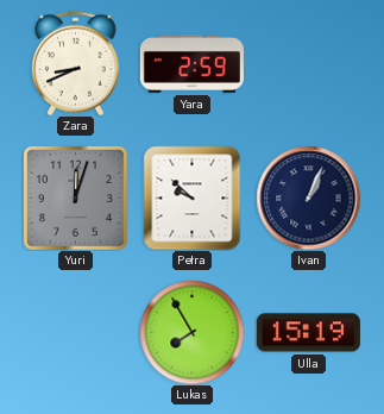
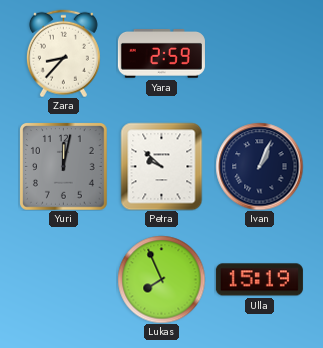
Zara: 8:41 -> 8:37
Yuri: 12:03 -> 12:02
Lukas: 7:55 -> 7:56
